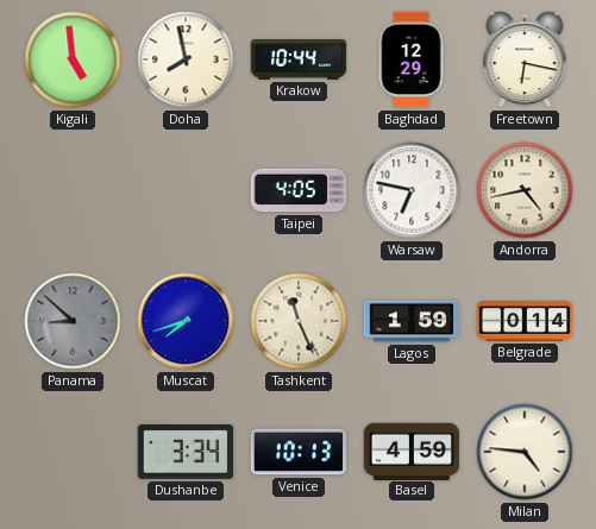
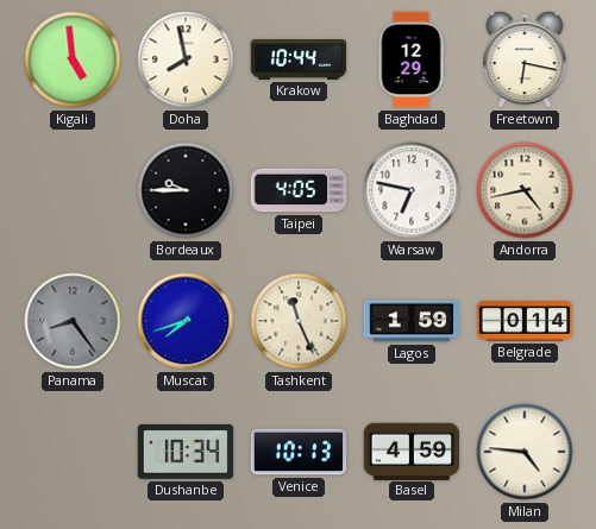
Bordeaux: none -> 9:45
Panama: 8:52 -> 8:24
Dushanbe: 3:34 -> 10:34
